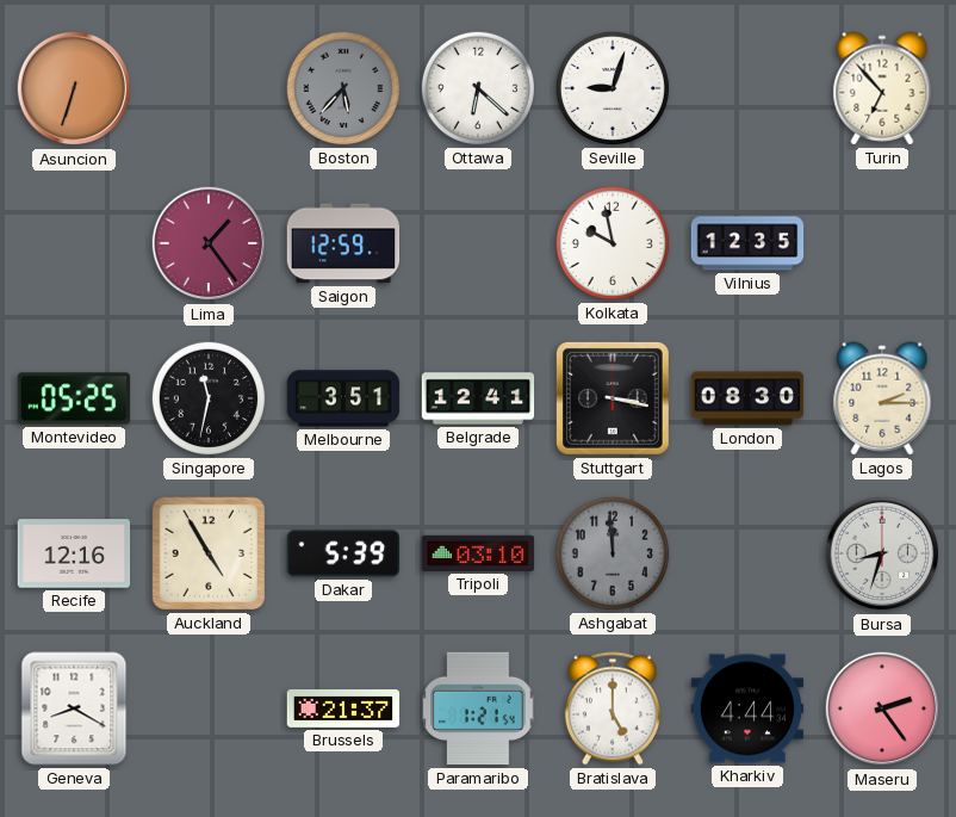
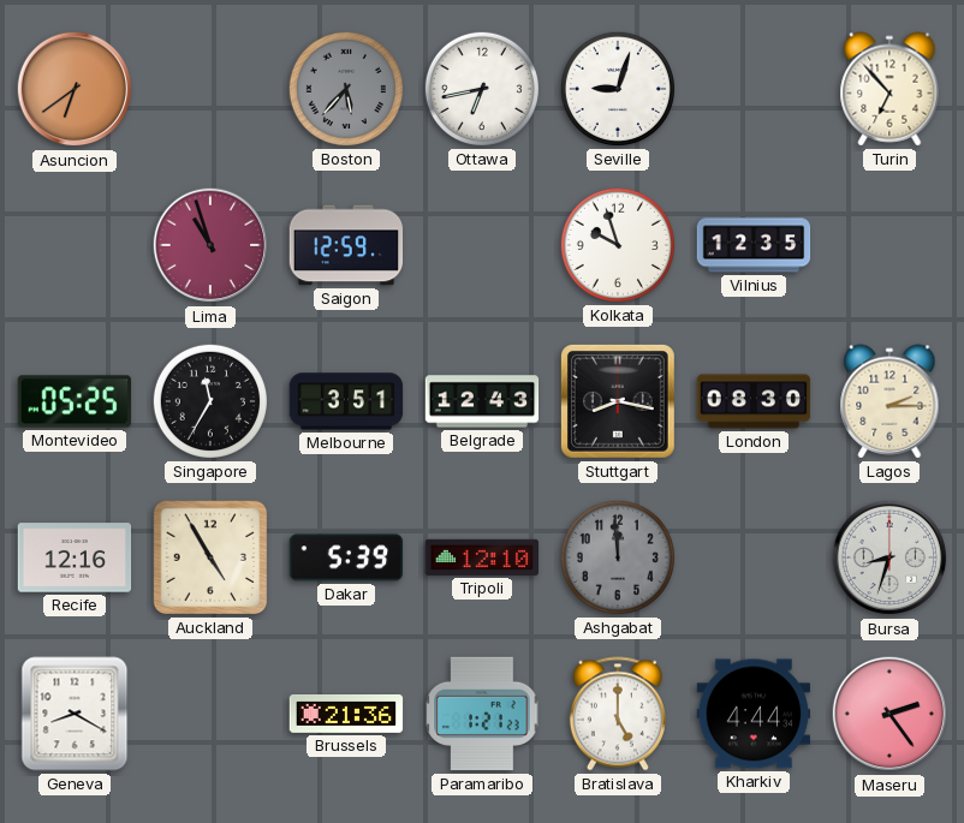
Asuncion: 6:33 -> 6:39
Ottawa: 6:22 -> 6:43
Lima: 1:24 -> 10:57
Kolkata: 9:58 -> 9:57
Singapore: 11:32 -> 11:35
Belgrade: 12:41 -> 12:43
Stuttgart: 3:17 -> 8:17
Tripoli: 03:10 -> 12:10
Brussels: 21:37 -> 21:36
Paramaribo: 1:21:54 -> 1:21:23
